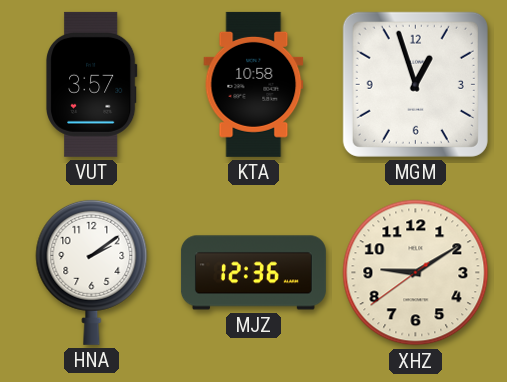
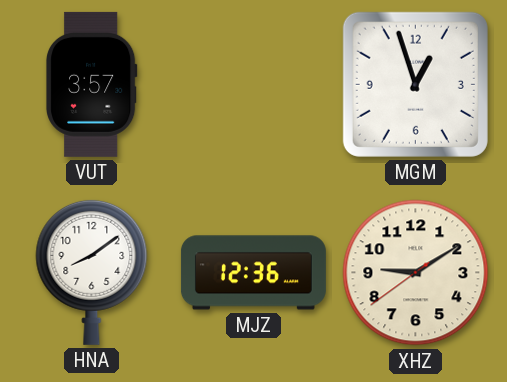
KTA: 10:58 -> none
HNA: 2:09 -> 8:09
